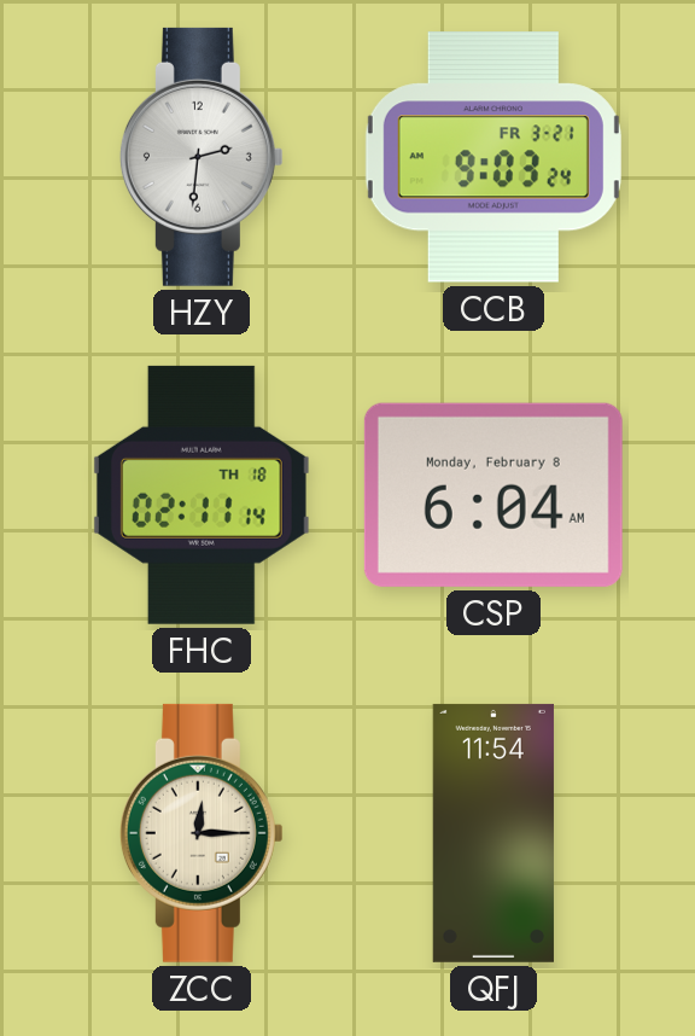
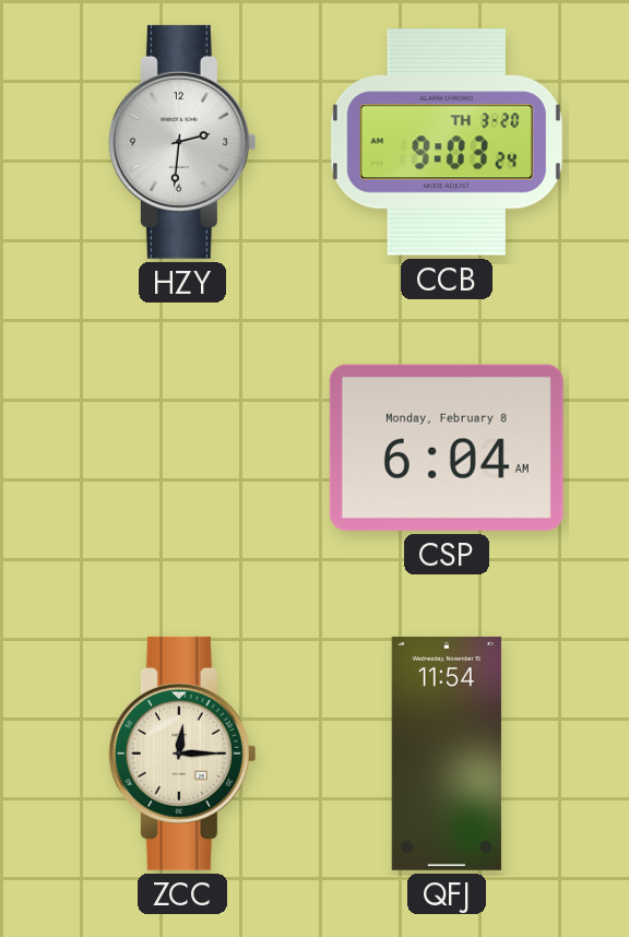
CCB date: FR 3-21 -> TH 3-20
FHC: 02:11 -> none
